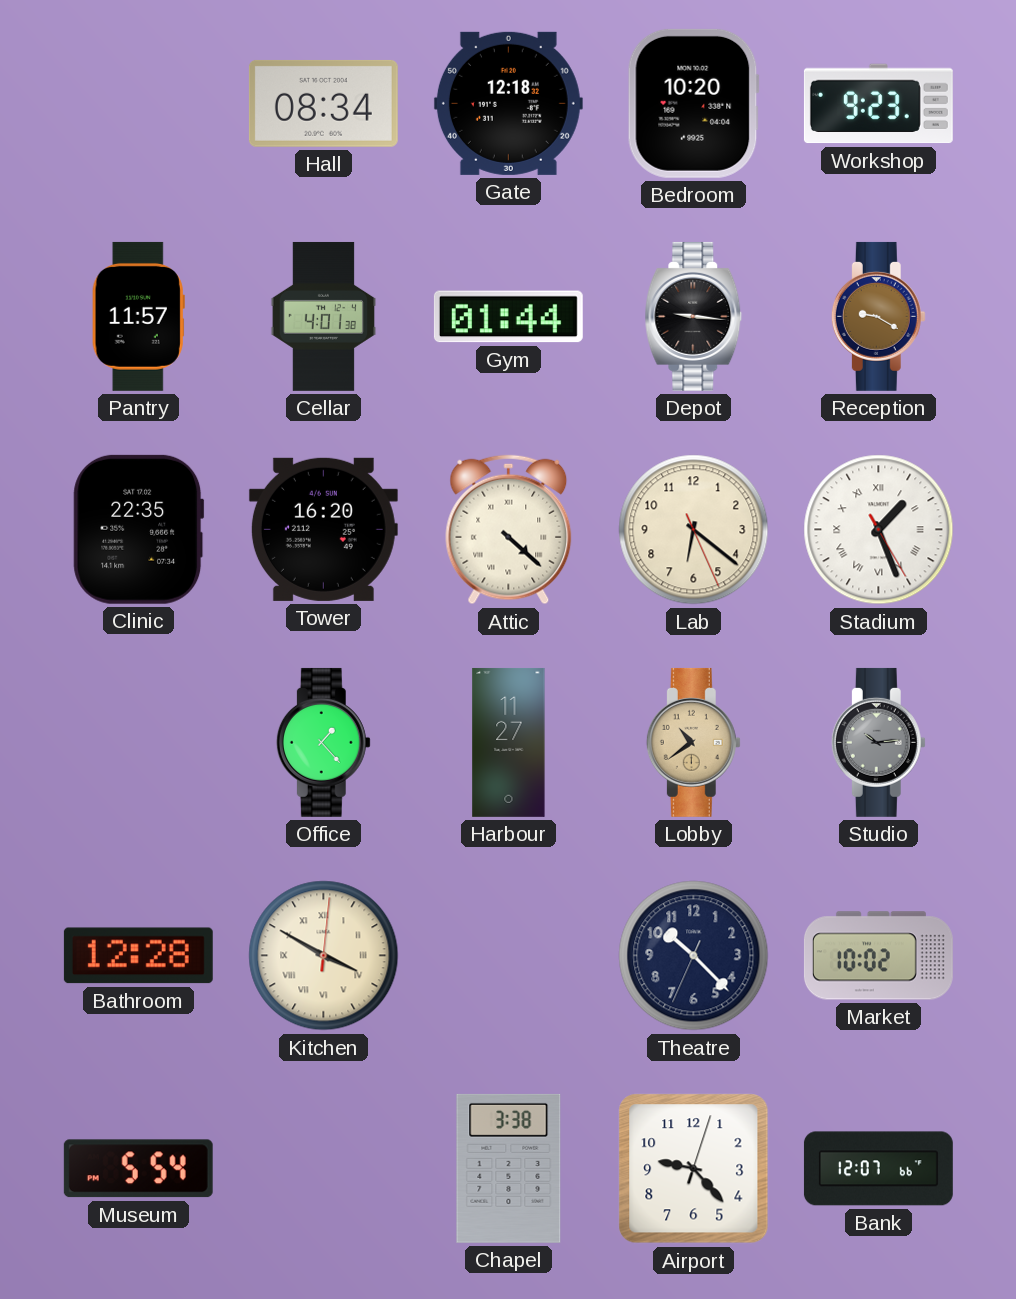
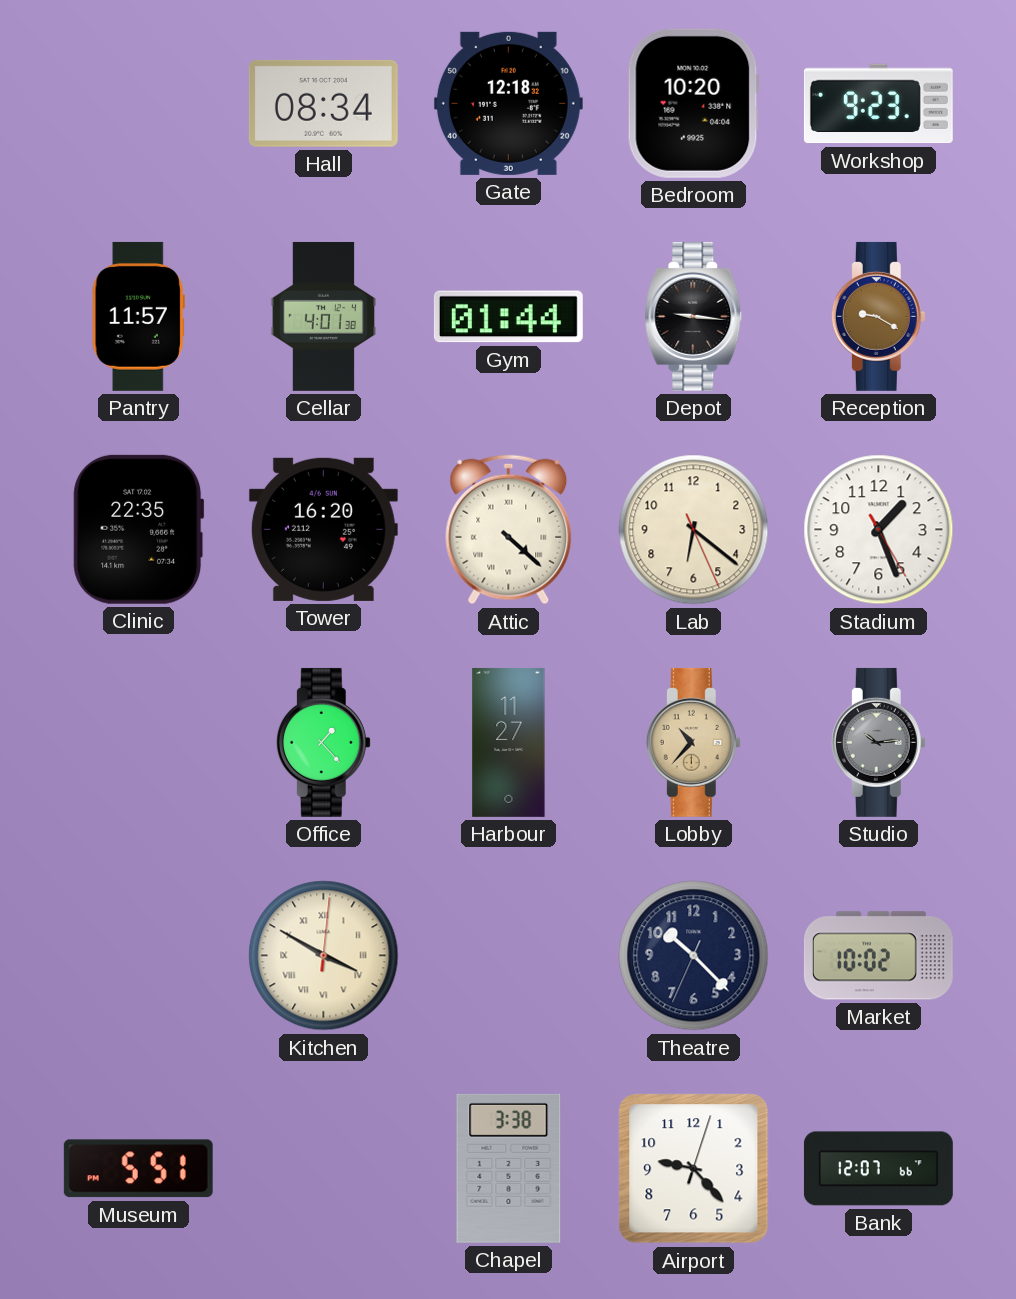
Stadium numerals: Roman -> Arabic
Lobby: 10:39 -> 10:37
Bathroom: 12:28 -> none
Museum: 5:54 -> 5:51
